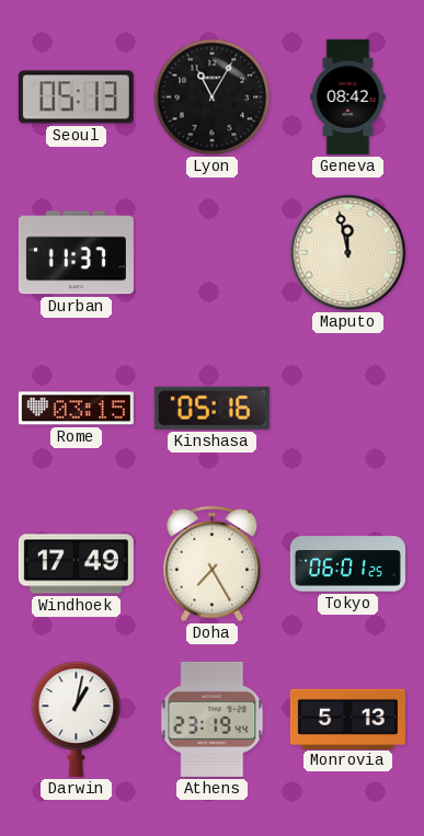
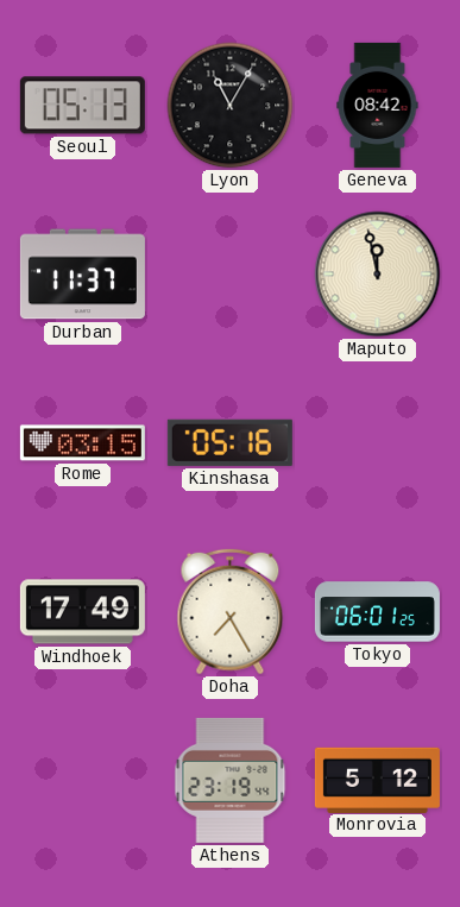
Darwin: 1:02 -> none
Monrovia: 5:13 -> 5:12
